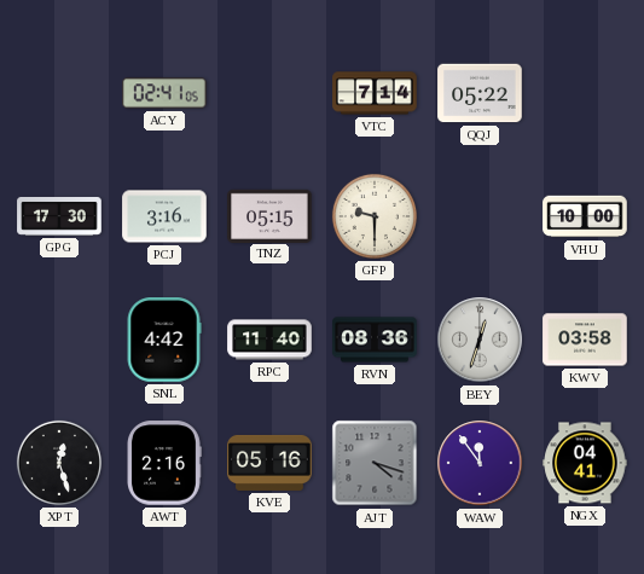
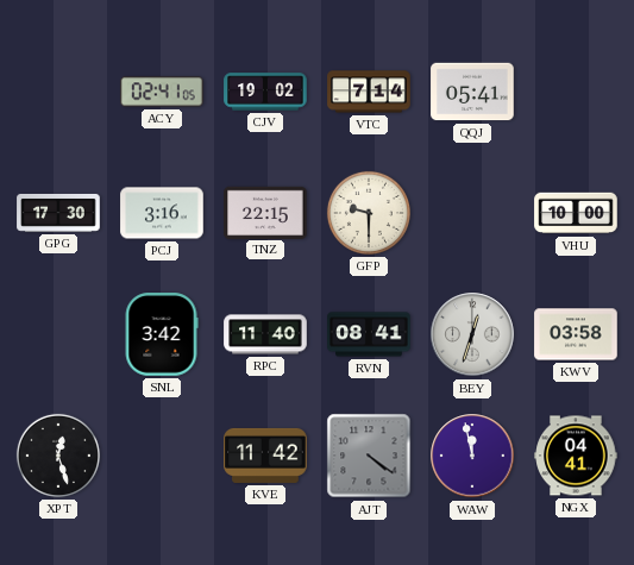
CJV: none -> 19:02
QQJ: 05:22 -> 05:41
TNZ: 05:15 -> 22:15
SNL: 4:42 -> 3:42
RVN: 08:36 -> 08:41
AWT: 2:16 -> none
KVE: 05:16 -> 11:42
AJT: 4:18 -> 4:21
WAW: 11:54 -> 11:58
